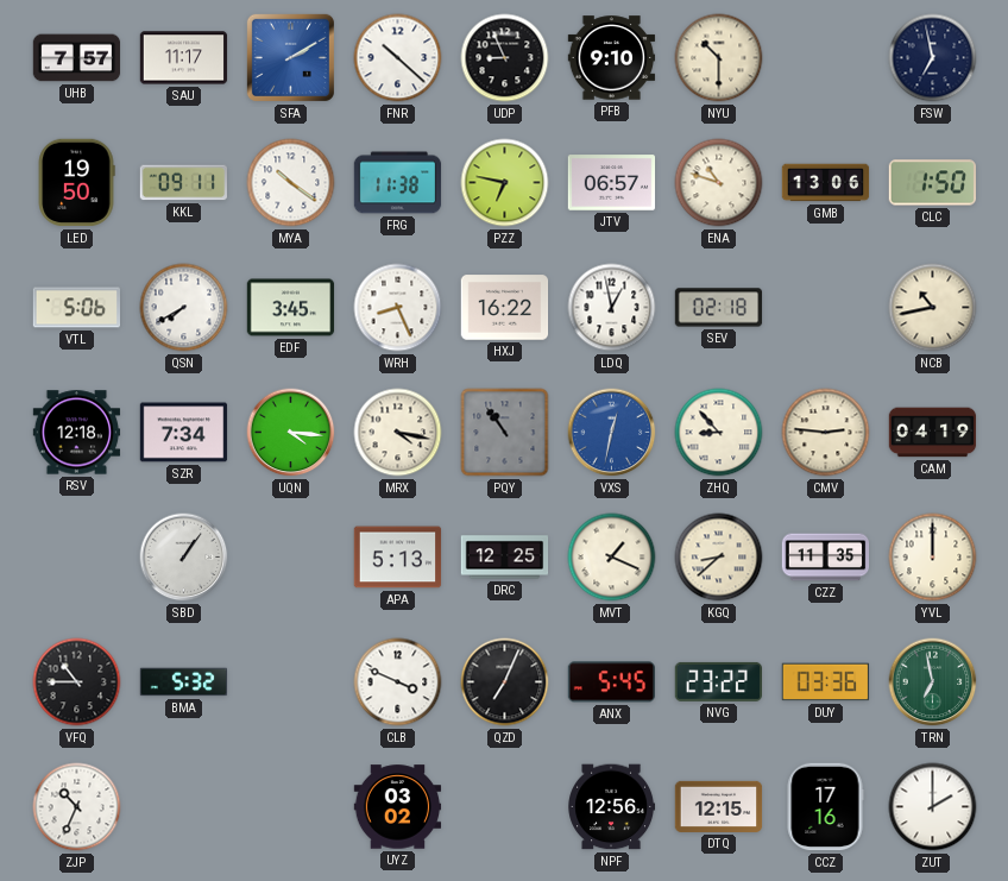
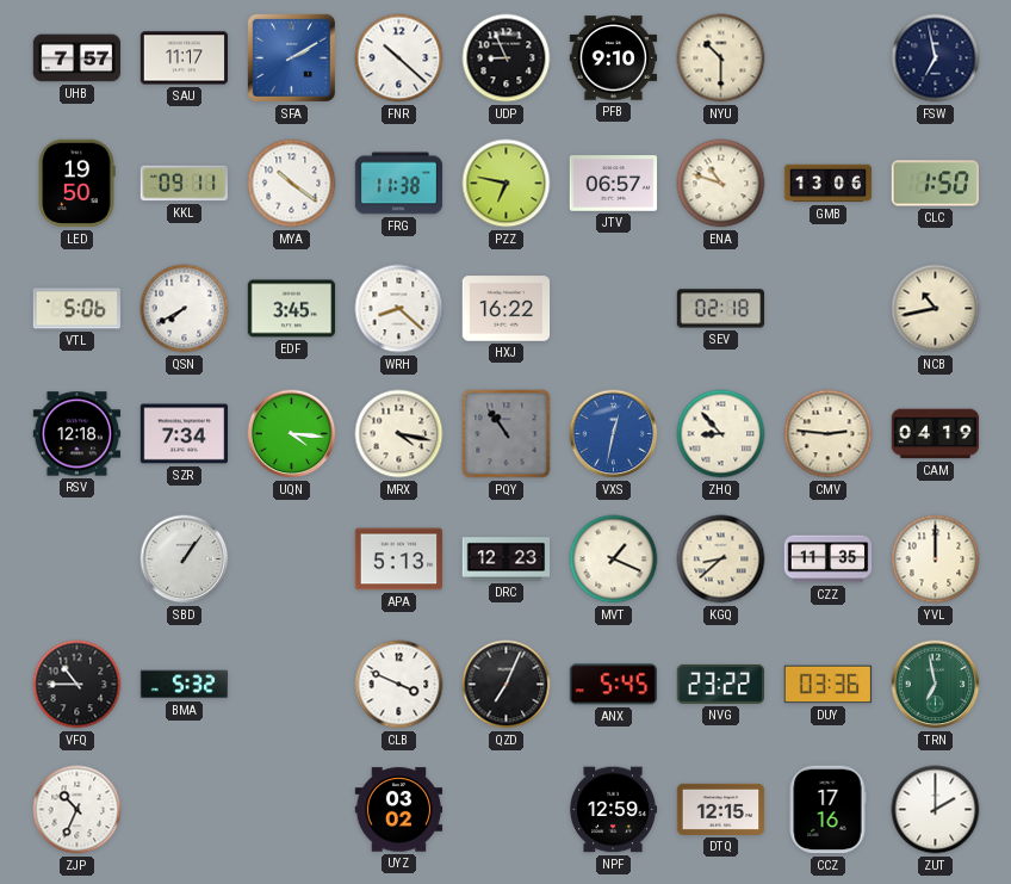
WRH: 8:26 -> 8:22
LDQ: 12:58 -> none
DRC: 12:25 -> 12:23
NPF: 12:56 -> 12:59
